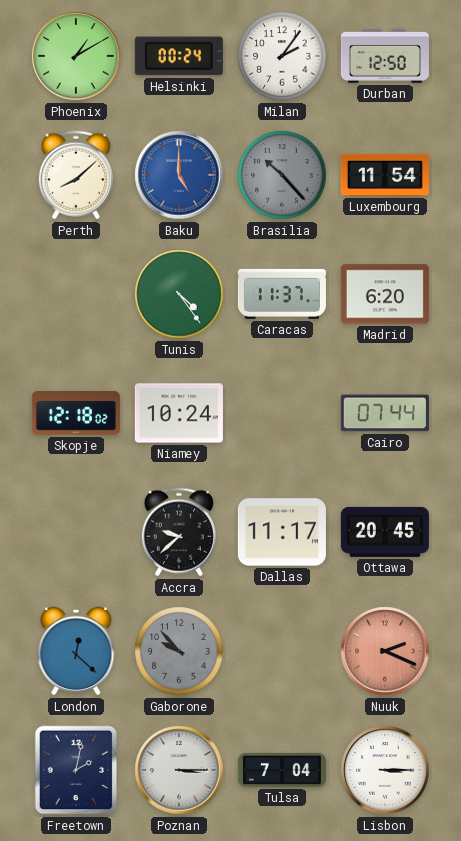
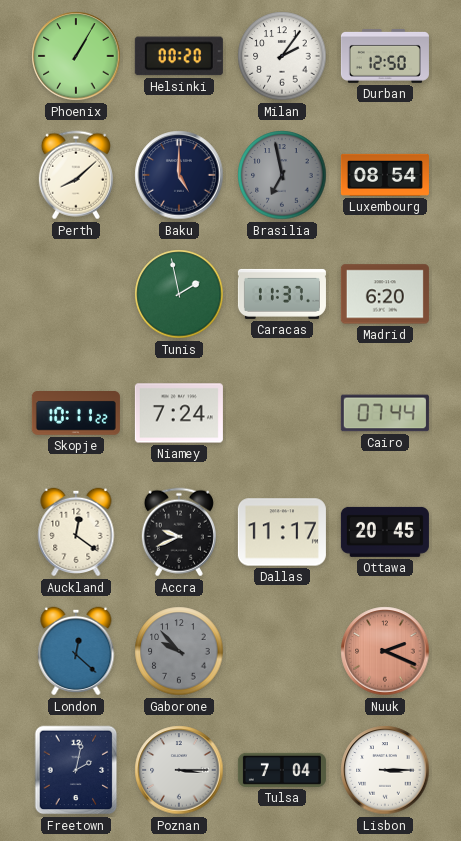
Phoenix: 1:10 -> 1:05
Helsinki: 00:24 -> 00:20
Baku dial: blue -> navy
Brasilia: 10:23 -> 6:58
Luxembourg: 11:54 -> 08:54
Tunis: 4:24 -> 1:58
Skopje: 12:18 -> 10:11
Niamey: 10:24 -> 7:24
Auckland: none -> 12:21
Accra: 9:38 -> 9:41
